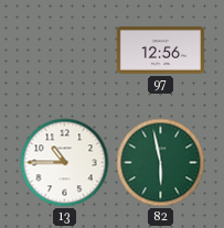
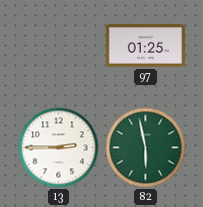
97: 12:56 -> 01:25
13: 10:45 -> 2:45
